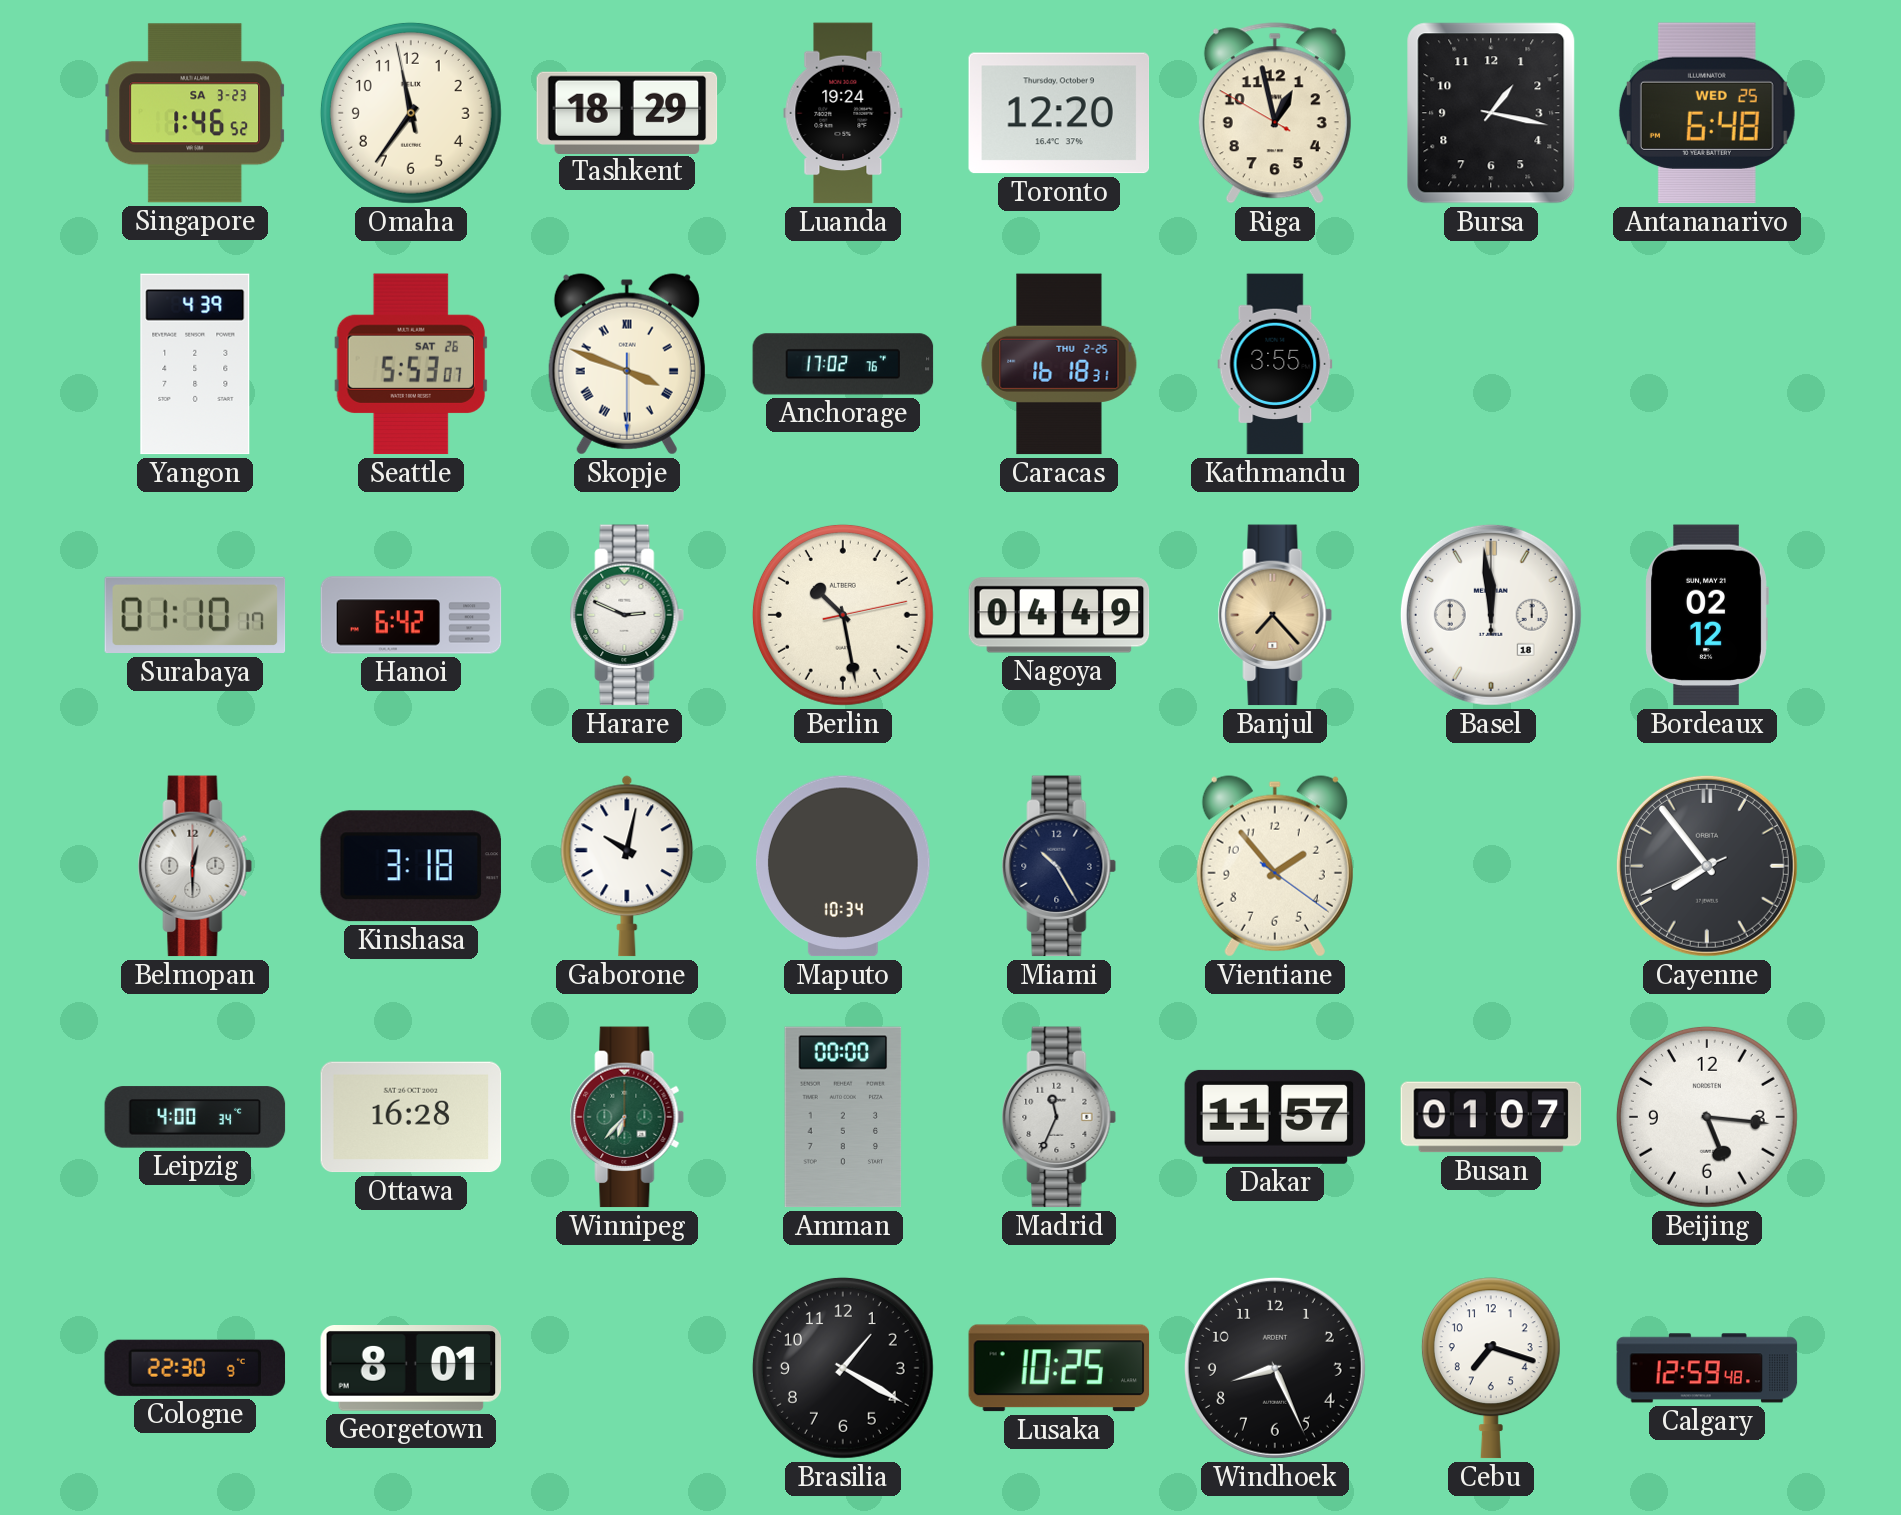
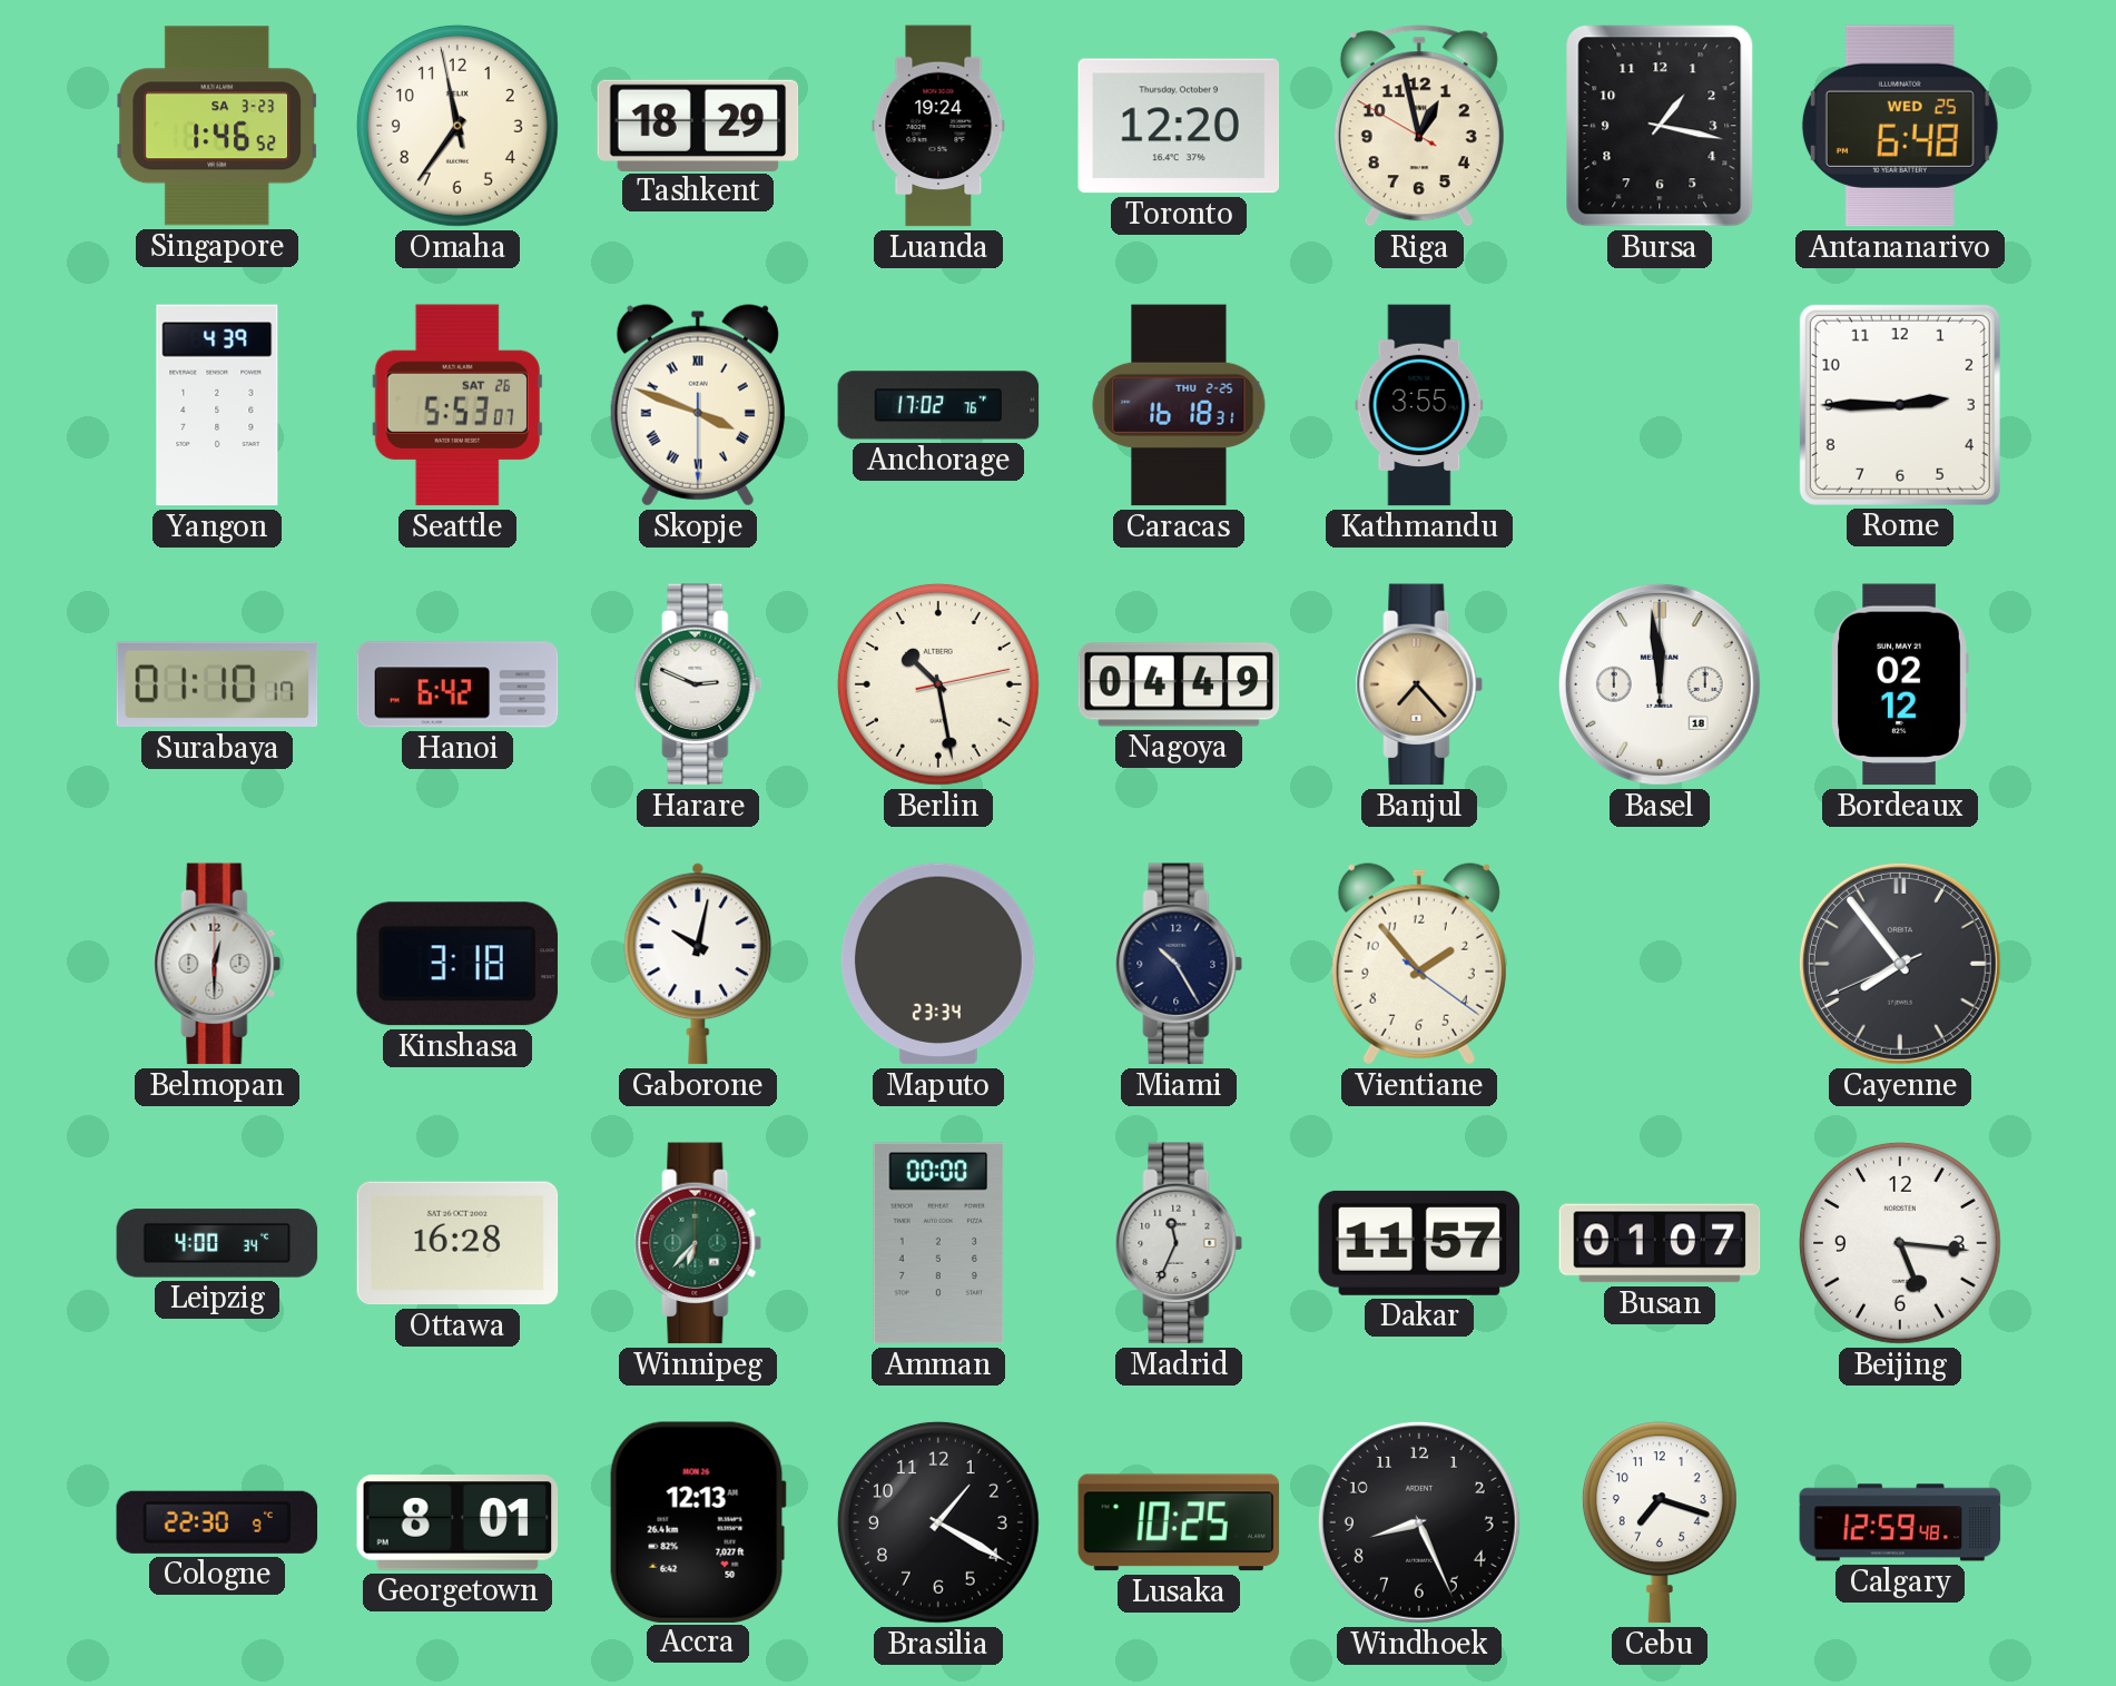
Rome: none -> 2:45
Maputo: 10:34 -> 23:34
Accra: none -> 12:13
